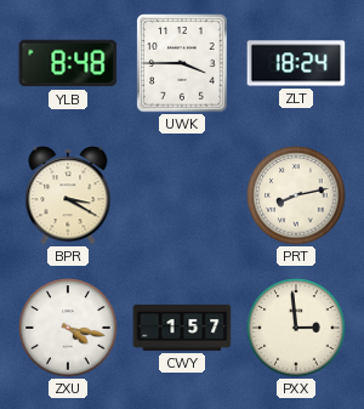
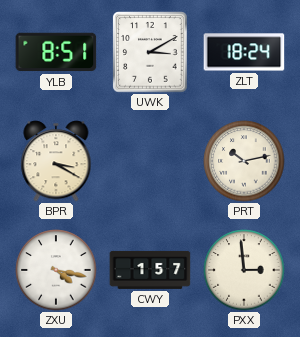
YLB: 8:48 -> 8:51
UWK: 3:45 -> 3:10
PRT: 8:13 -> 10:13
